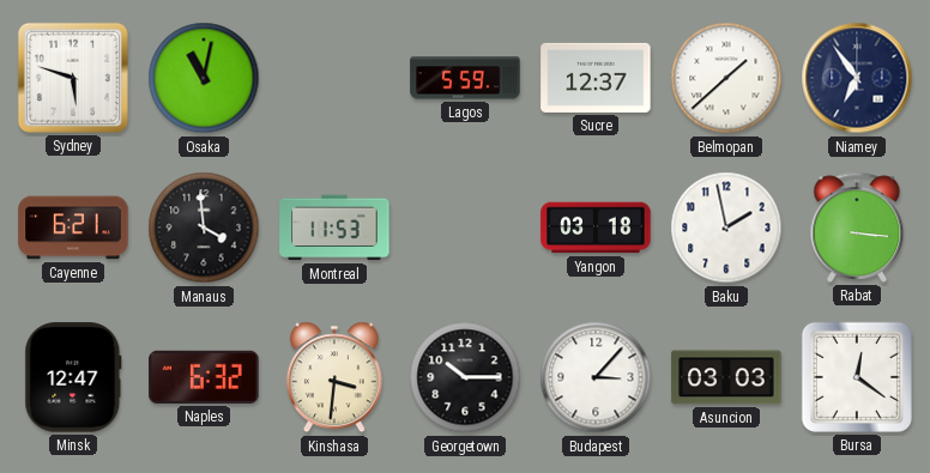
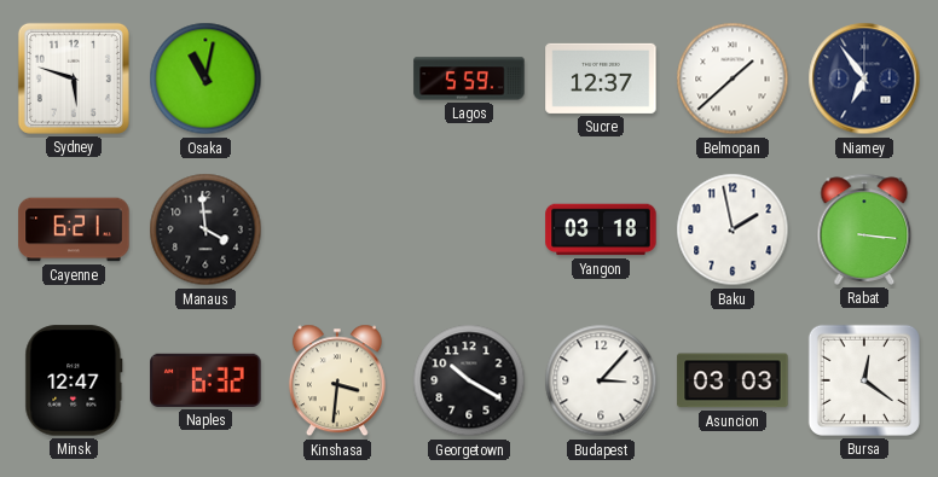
Montreal: 11:53 -> none
Georgetown: 10:15 -> 10:20
